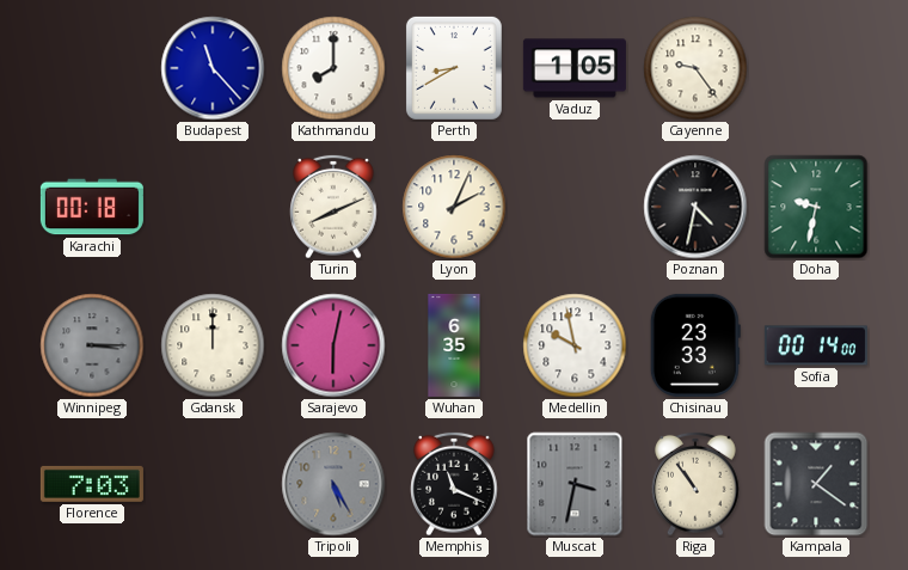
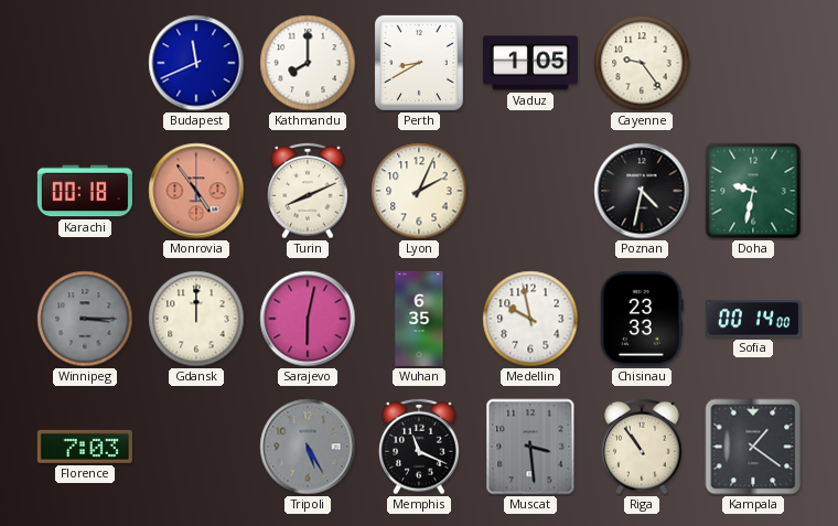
Budapest: 11:23 -> 11:41
Monrovia: none -> 4:54
Muscat: 3:32 -> 3:29
